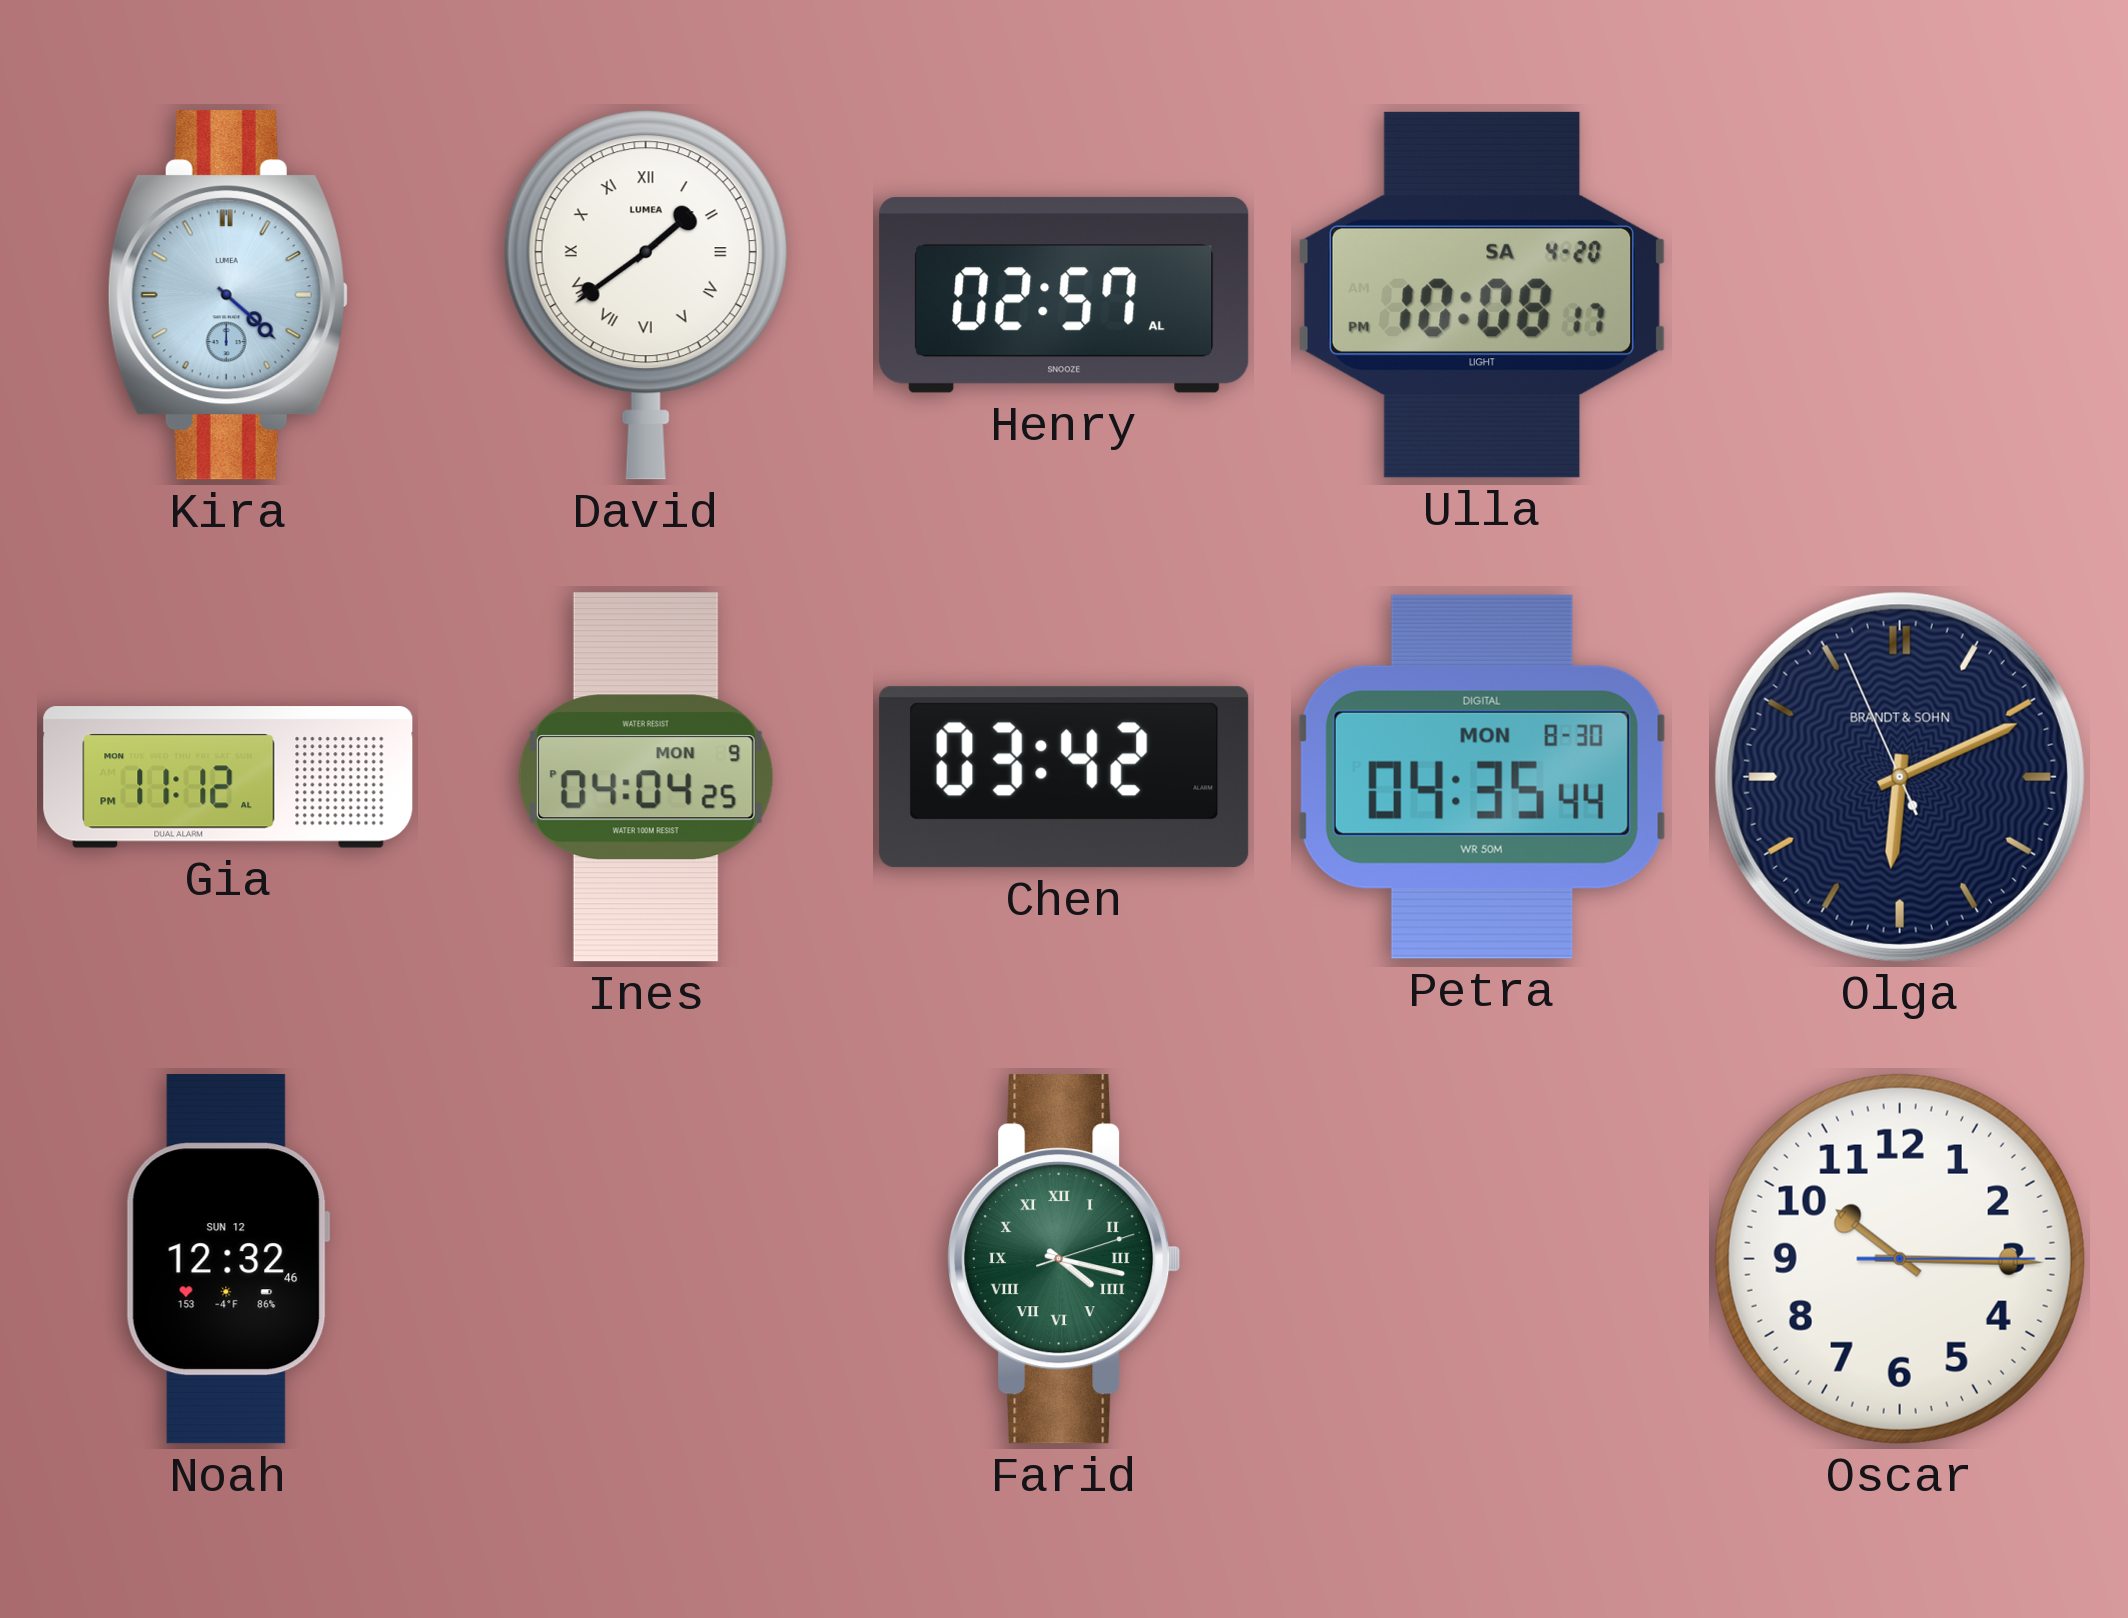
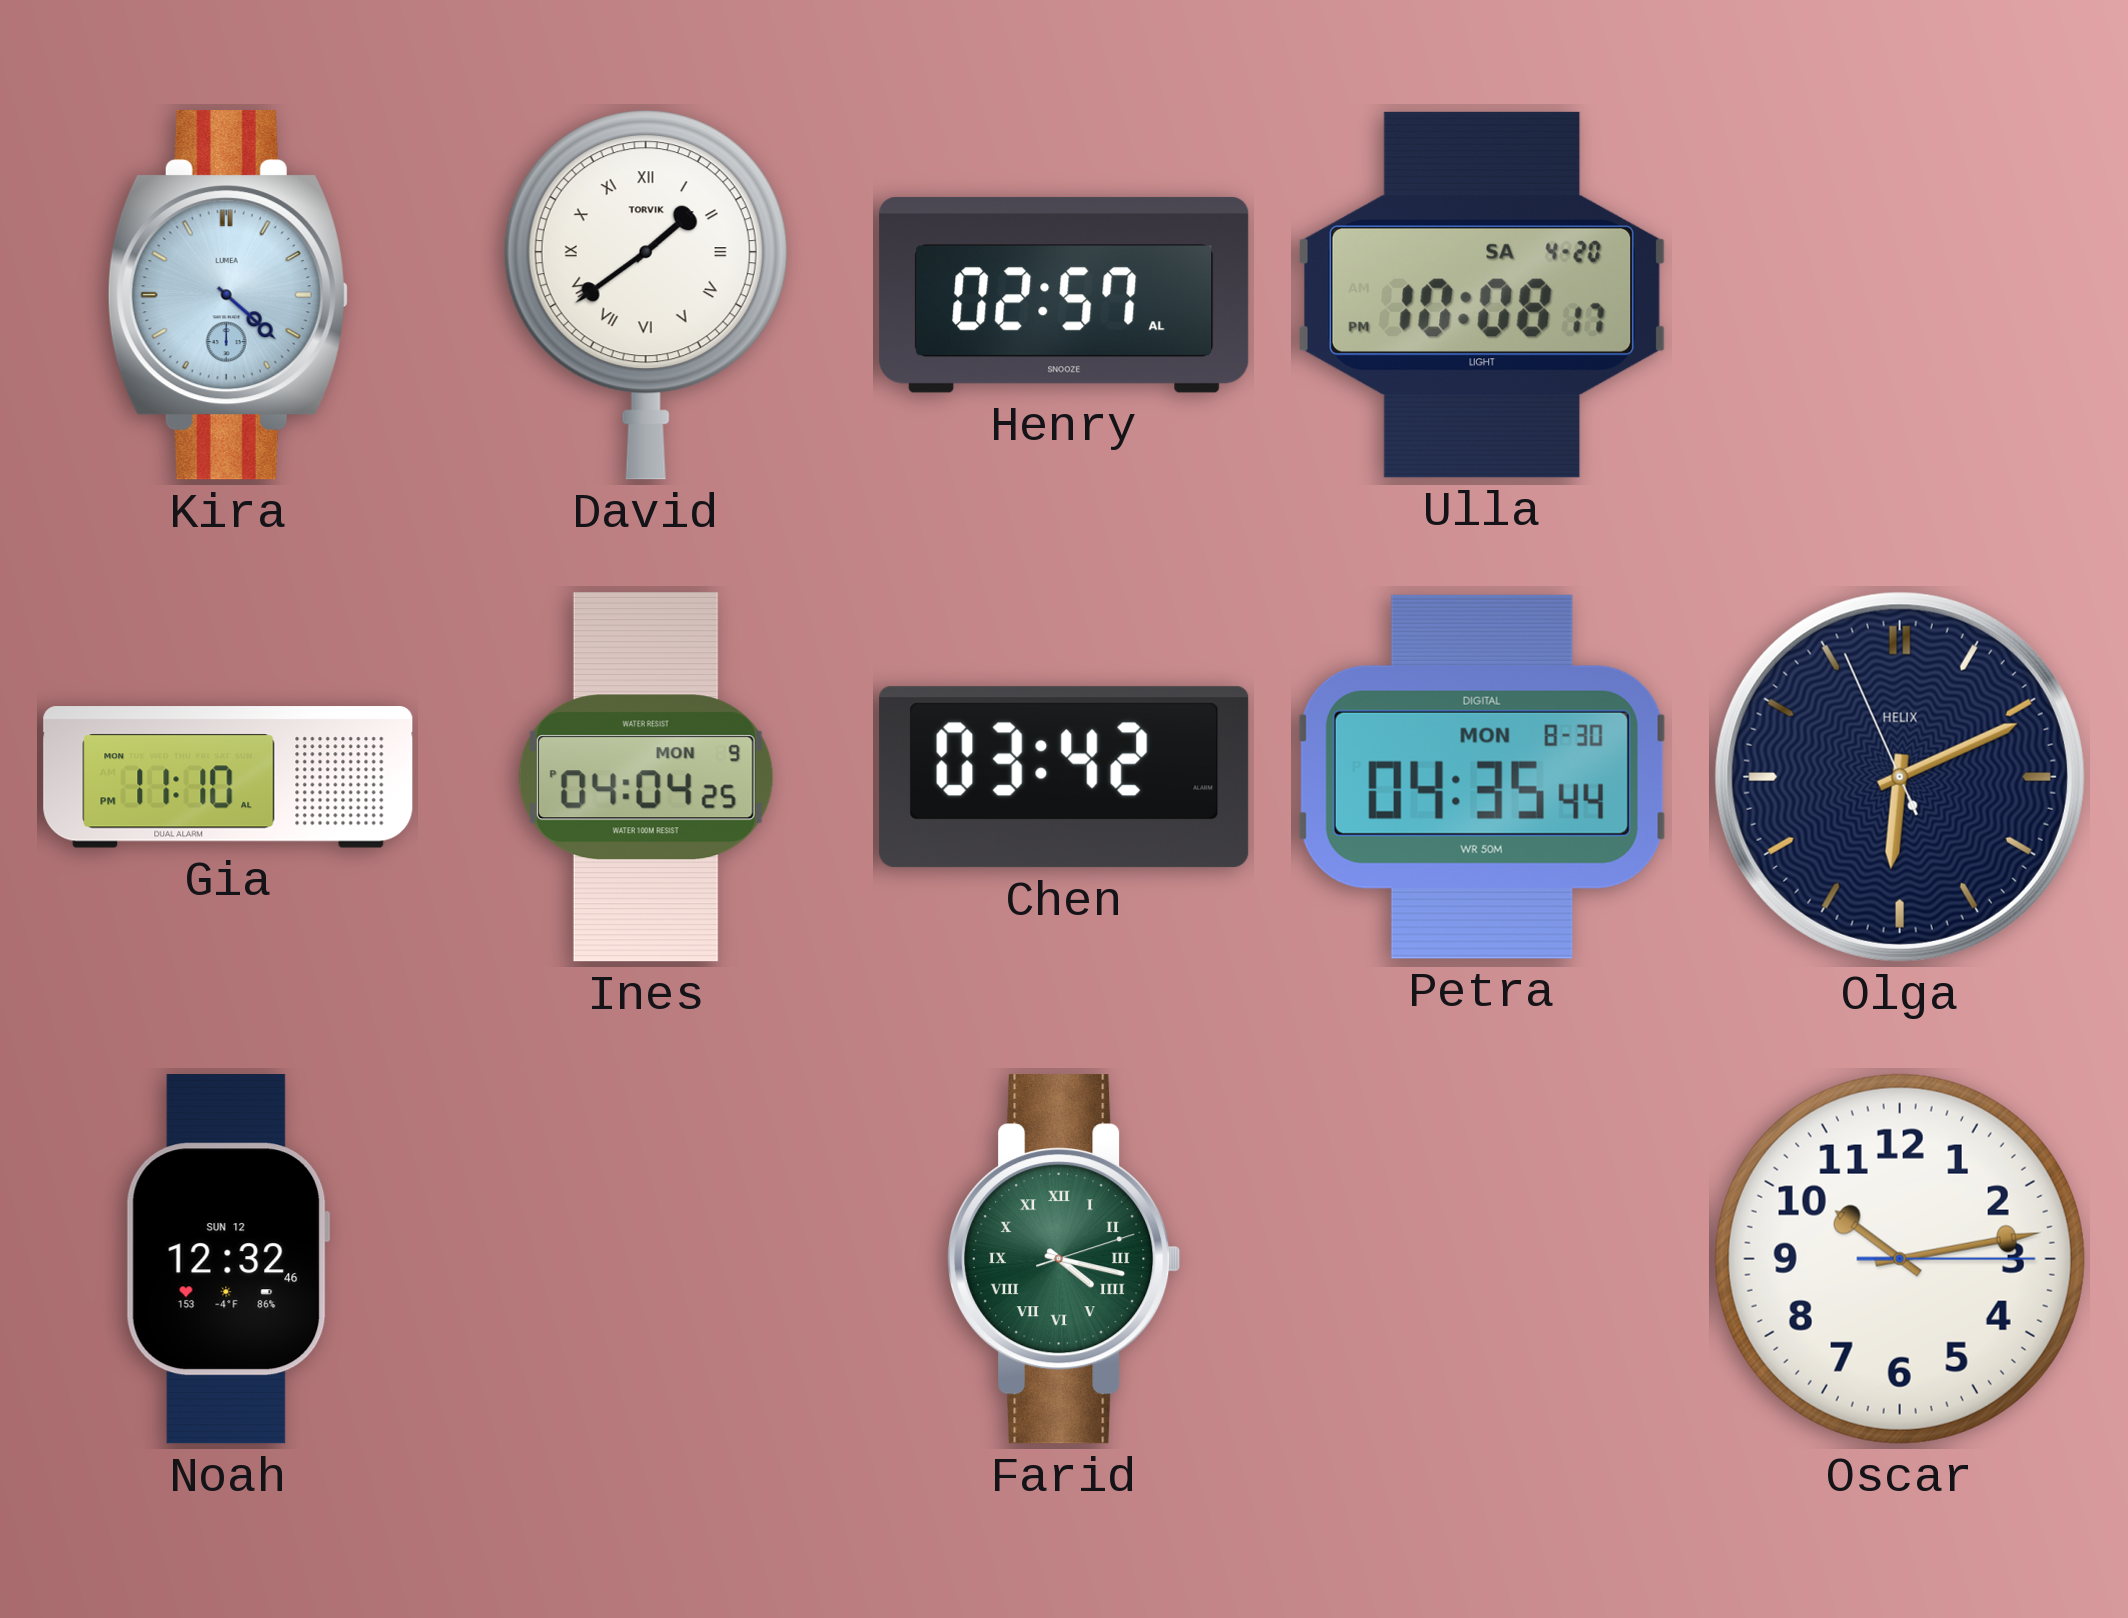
David brand: LUMEA -> TORVIK
Gia: 11:12 -> 11:10
Olga brand: BRANDT & SOHN -> HELIX
Oscar: 10:15 -> 10:13
